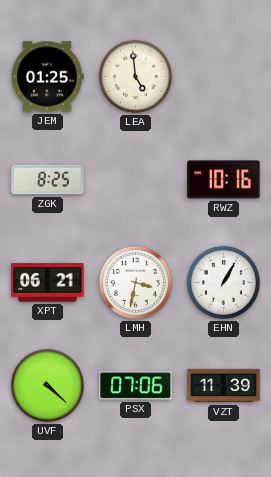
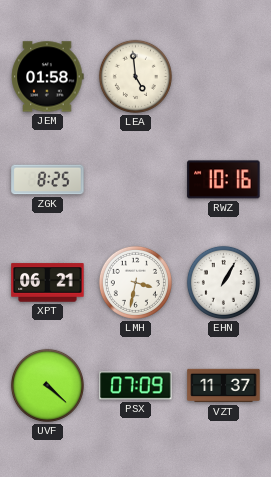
JEM: 01:25 -> 01:58
PSX: 07:06 -> 07:09
VZT: 11:39 -> 11:37
